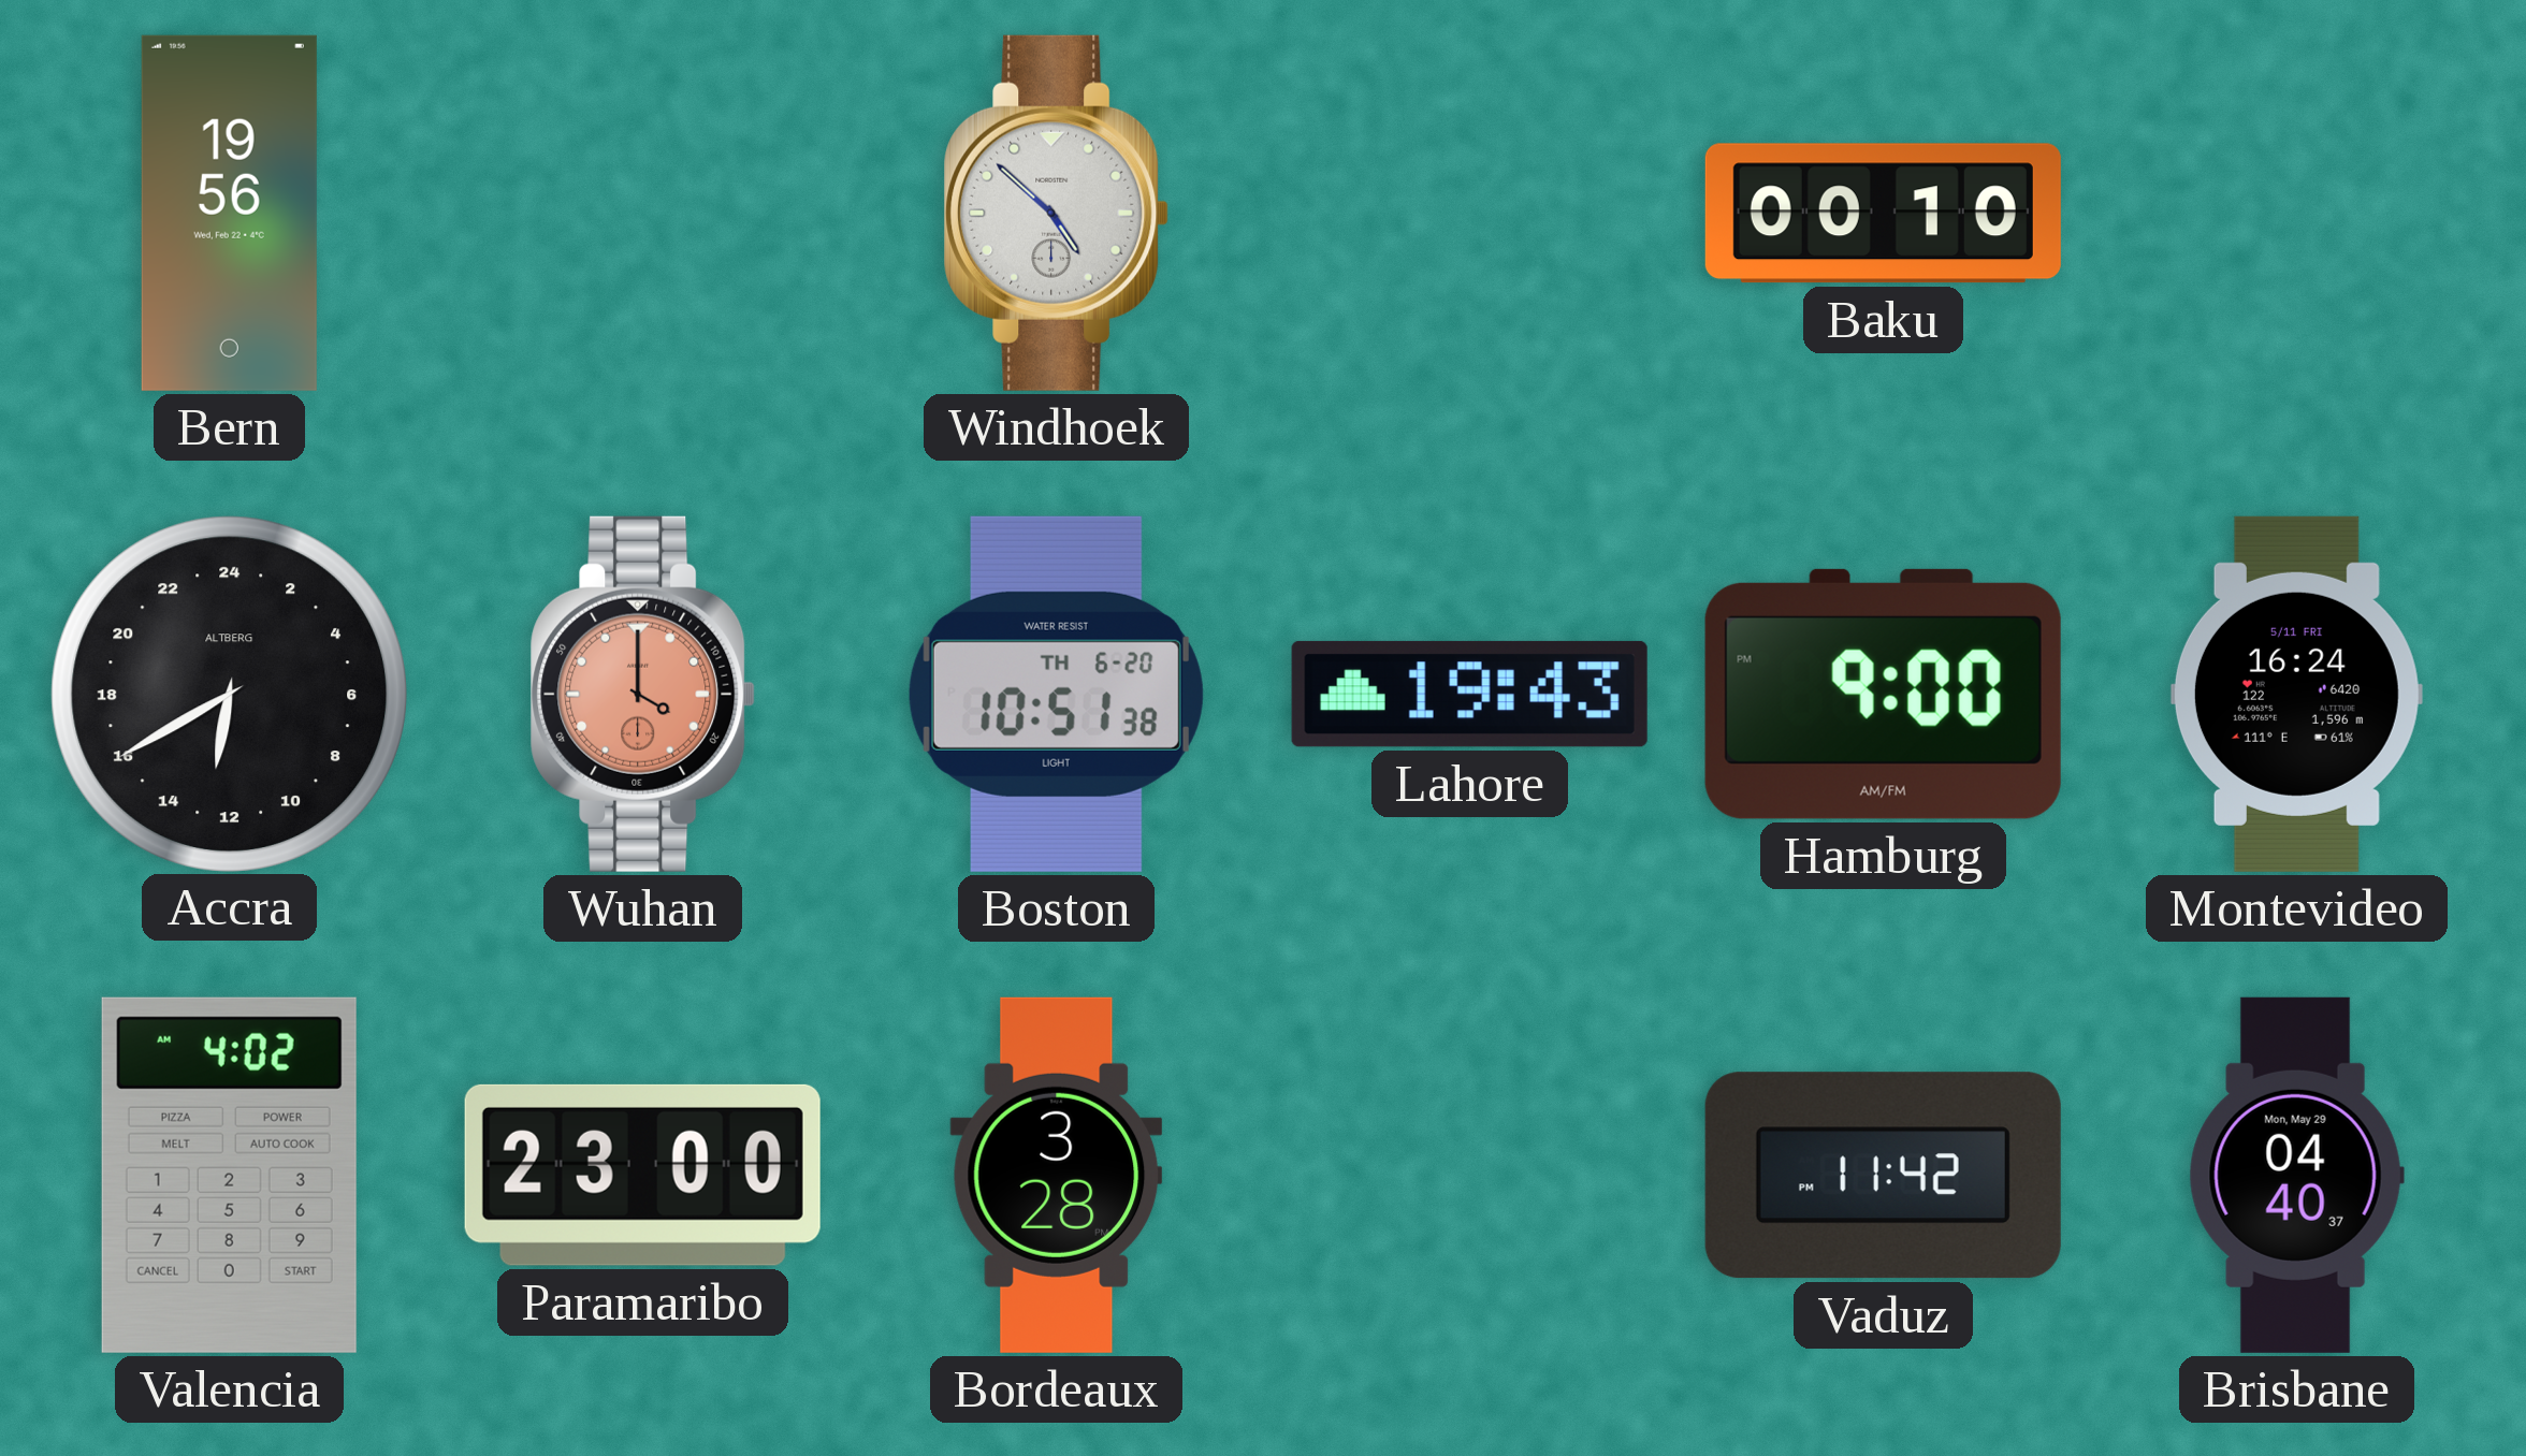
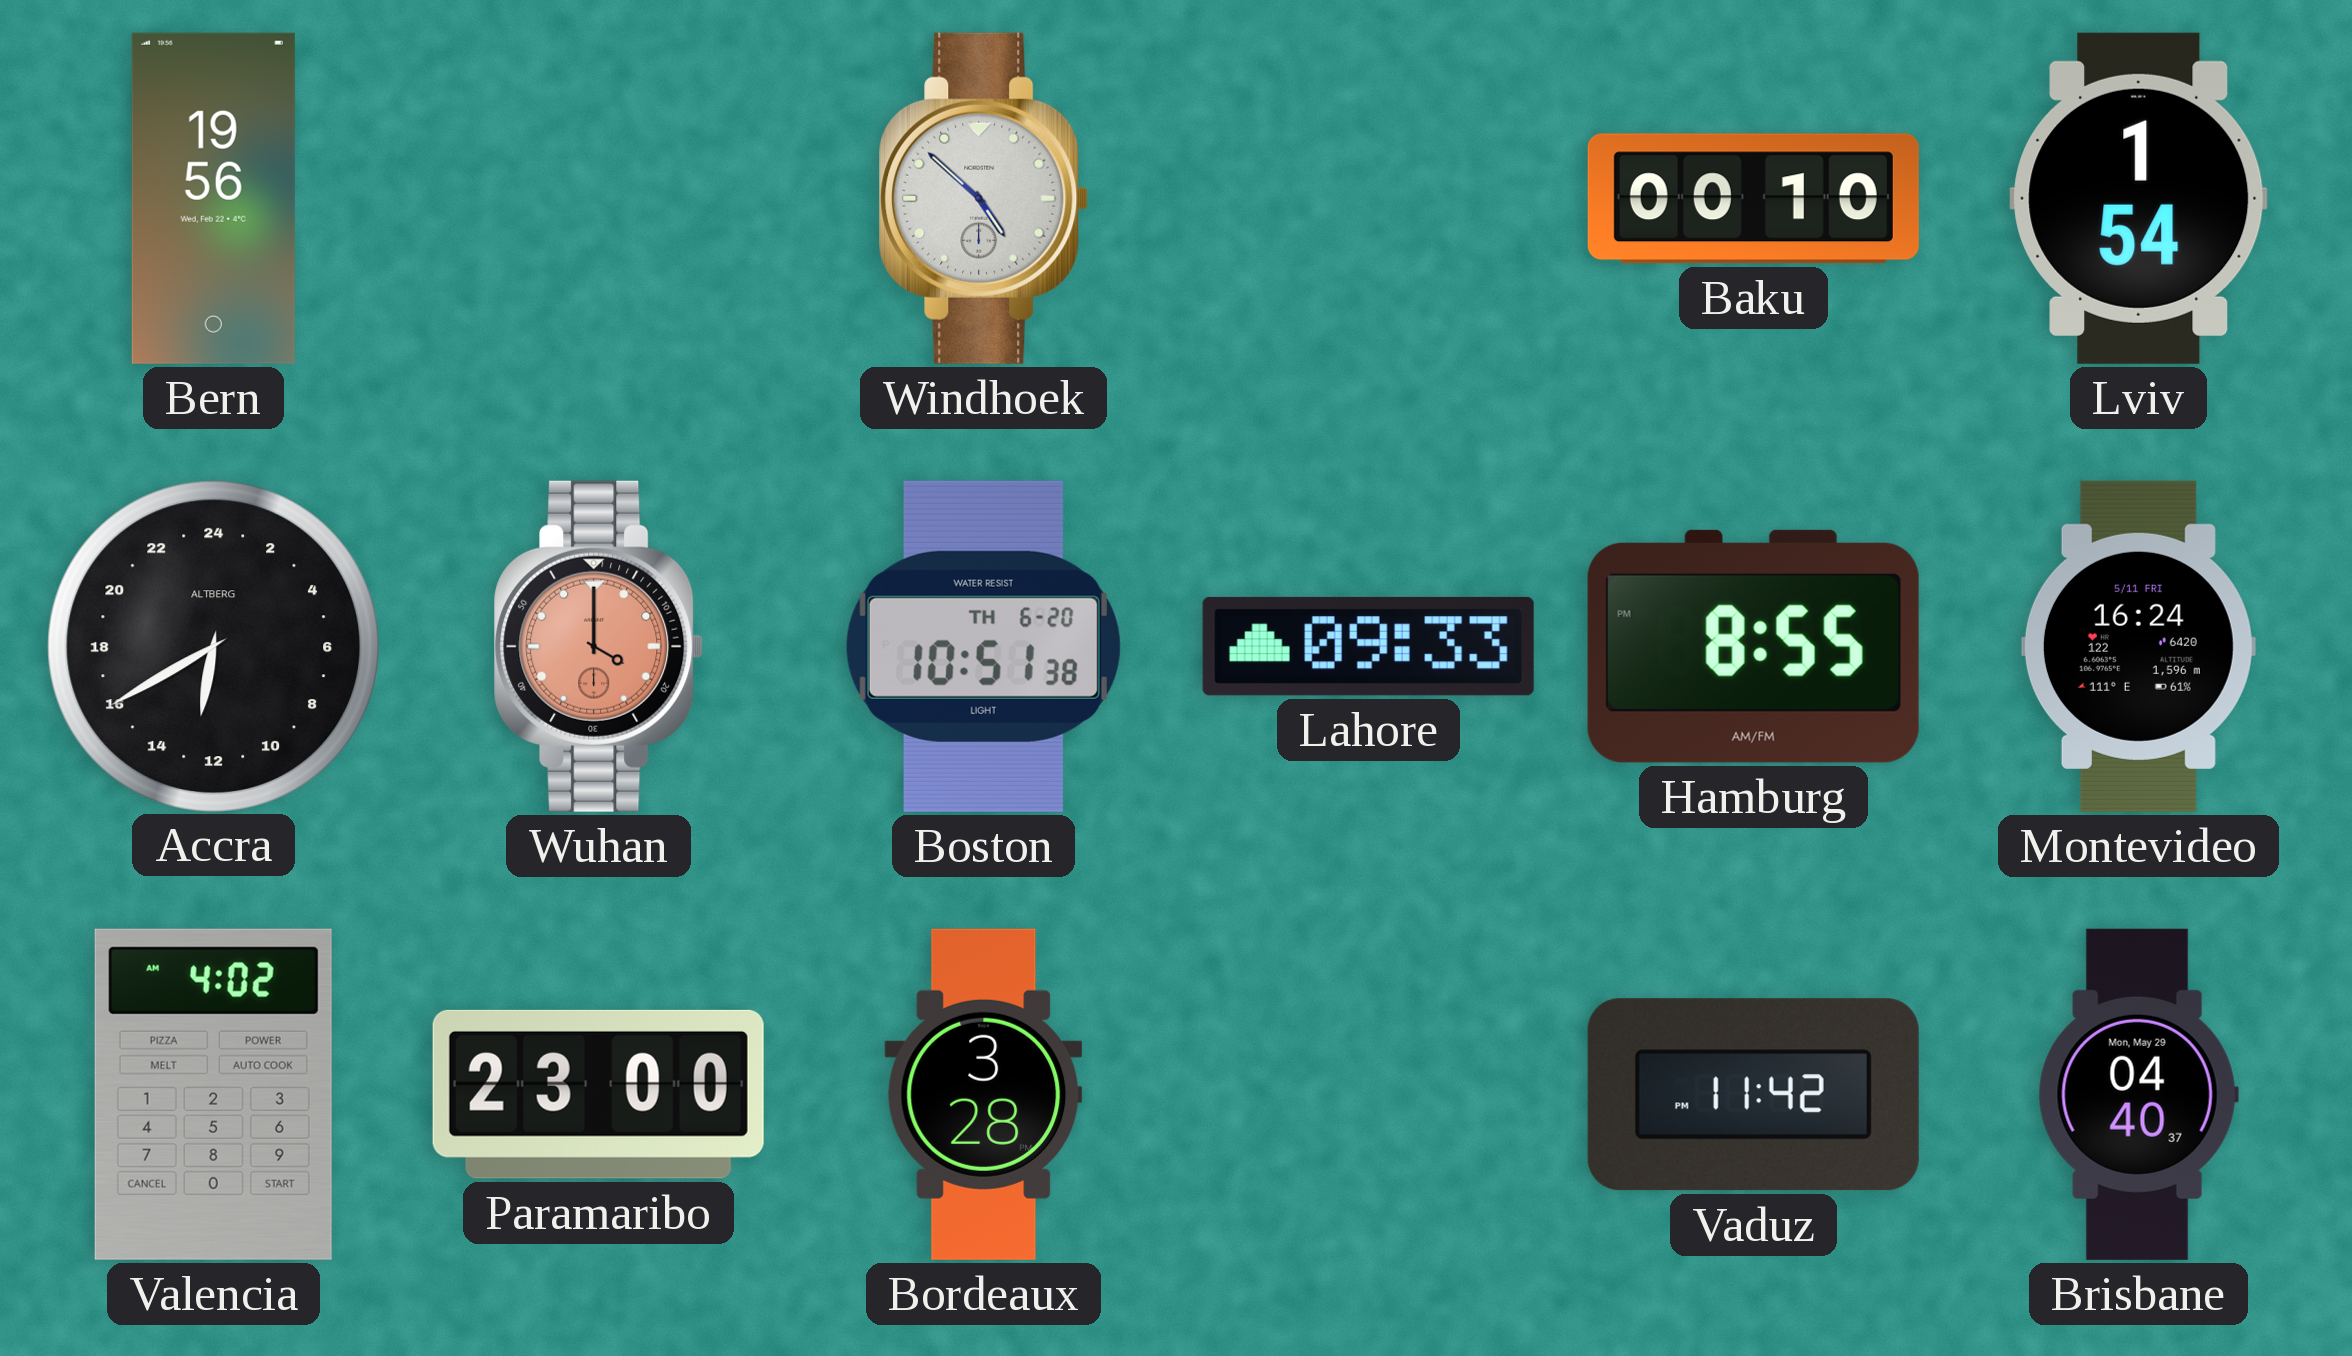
Lviv: none -> 1:54
Lahore: 19:43 -> 09:33
Hamburg: 9:00 -> 8:55
